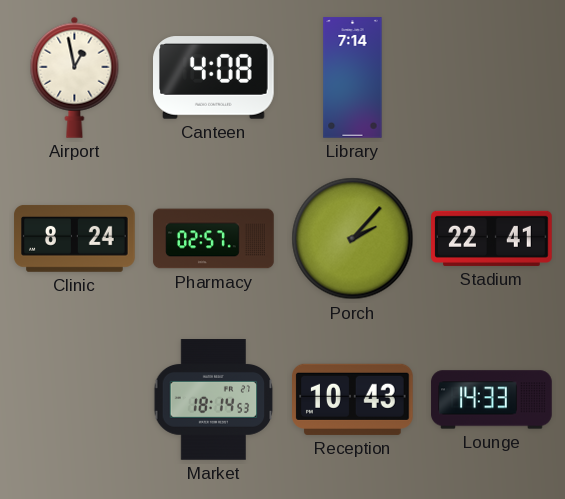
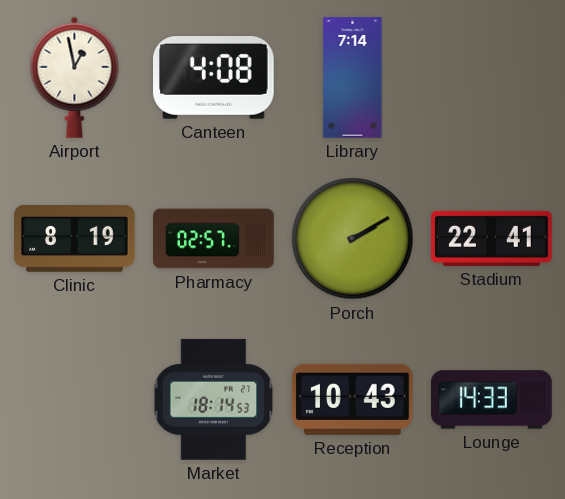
Clinic: 8:24 -> 8:19
Porch: 2:07 -> 2:10
